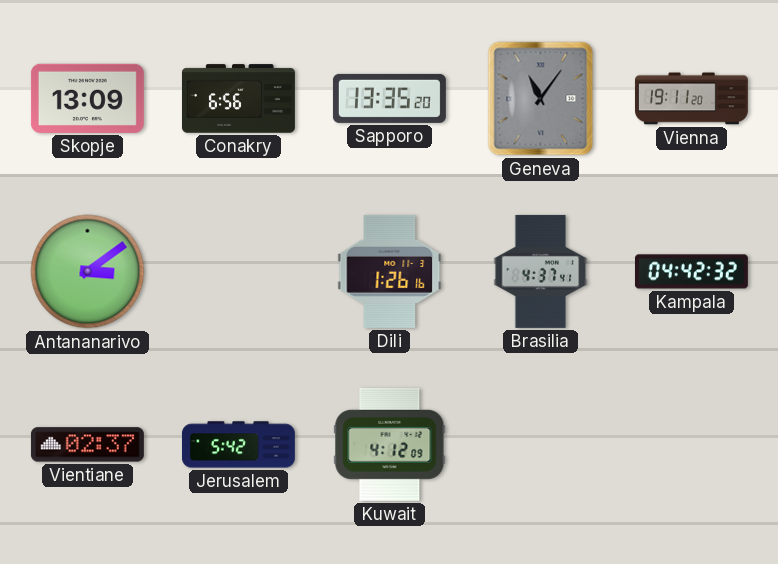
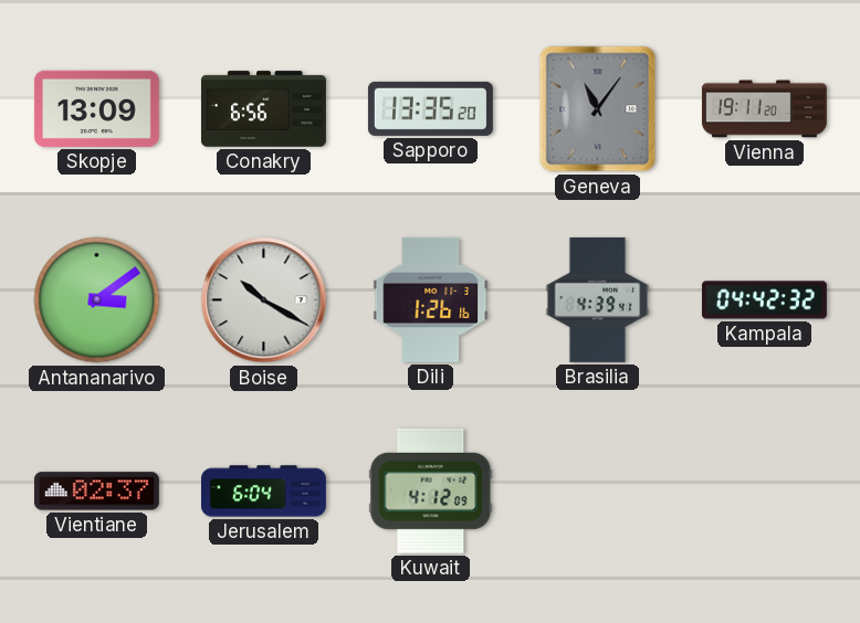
Boise: none -> 10:20
Brasilia: 4:37 -> 4:39
Jerusalem: 5:42 -> 6:04
